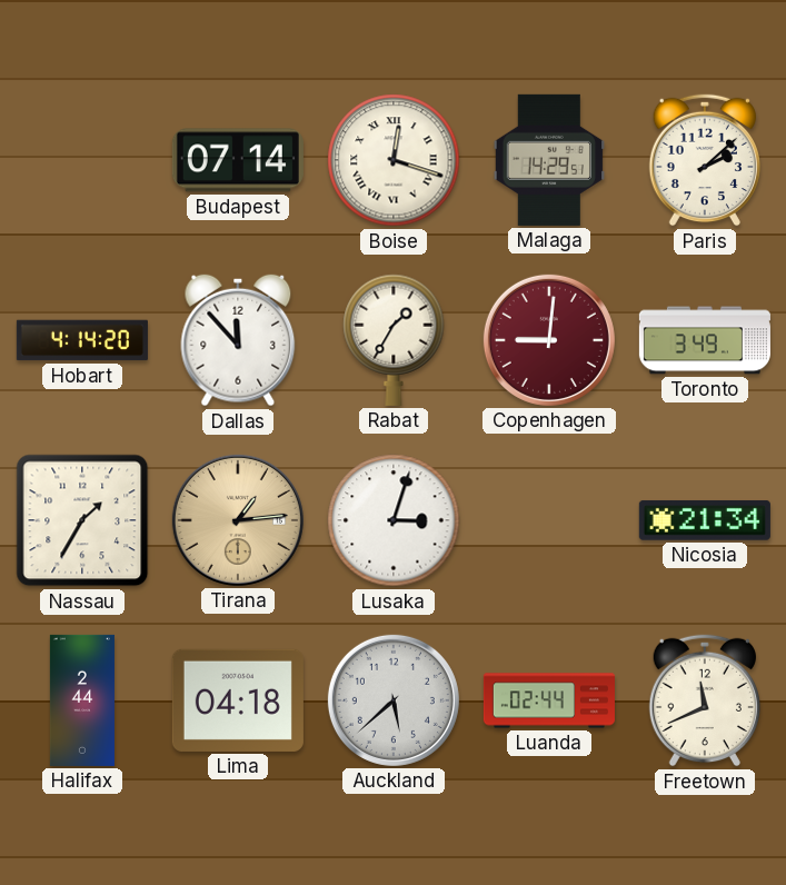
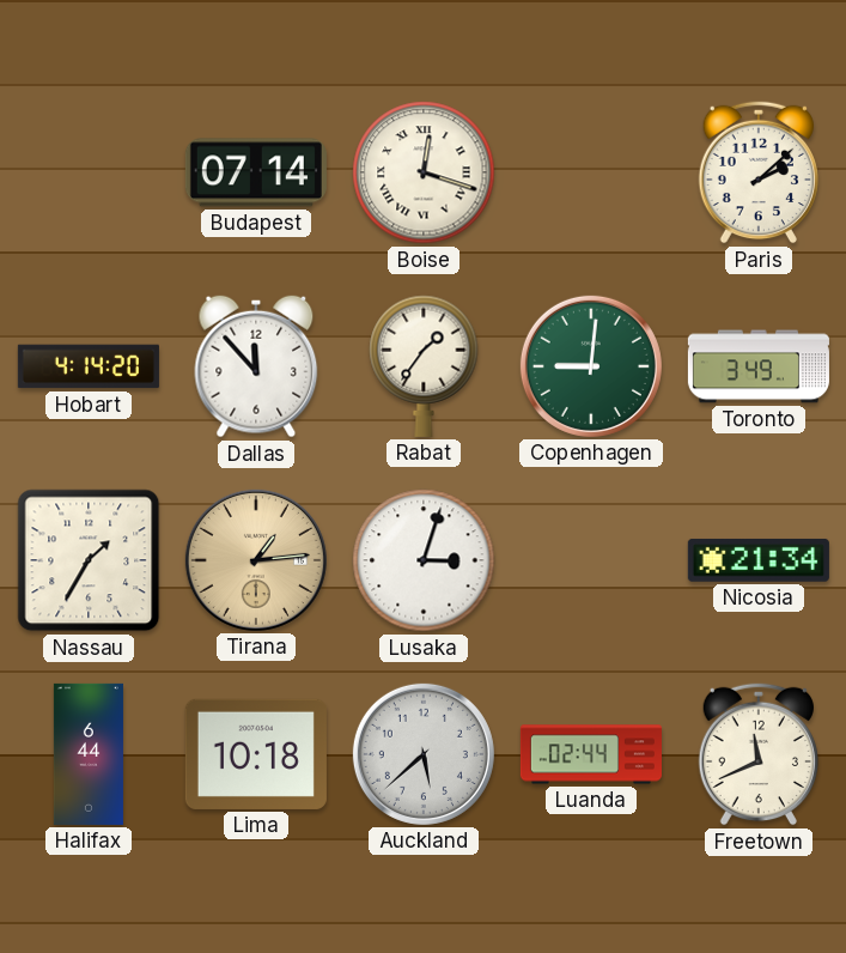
Malaga: 14:29 -> none
Rabat: 1:35 -> 1:36
Copenhagen dial: burgundy -> green
Halifax: 2:44 -> 6:44
Lima: 04:18 -> 10:18
